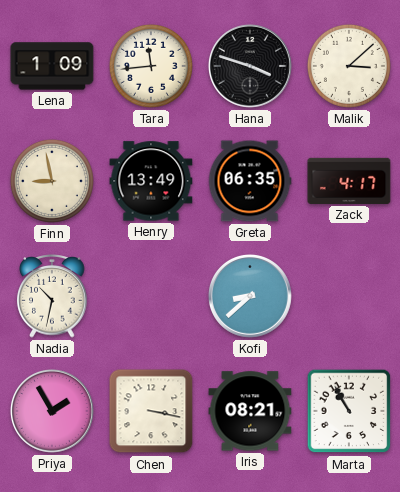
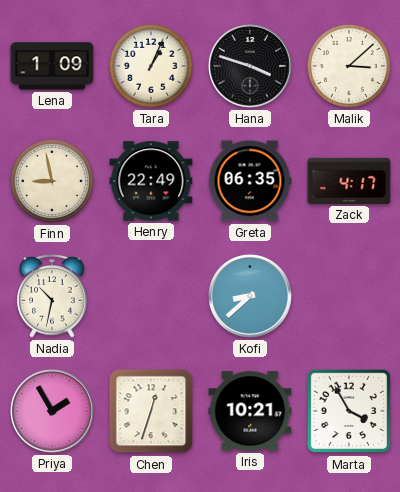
Tara: 11:44 -> 1:04
Henry: 13:49 -> 22:49
Chen: 3:17 -> 12:33
Iris: 08:21 -> 10:21
Marta: 10:55 -> 3:55
